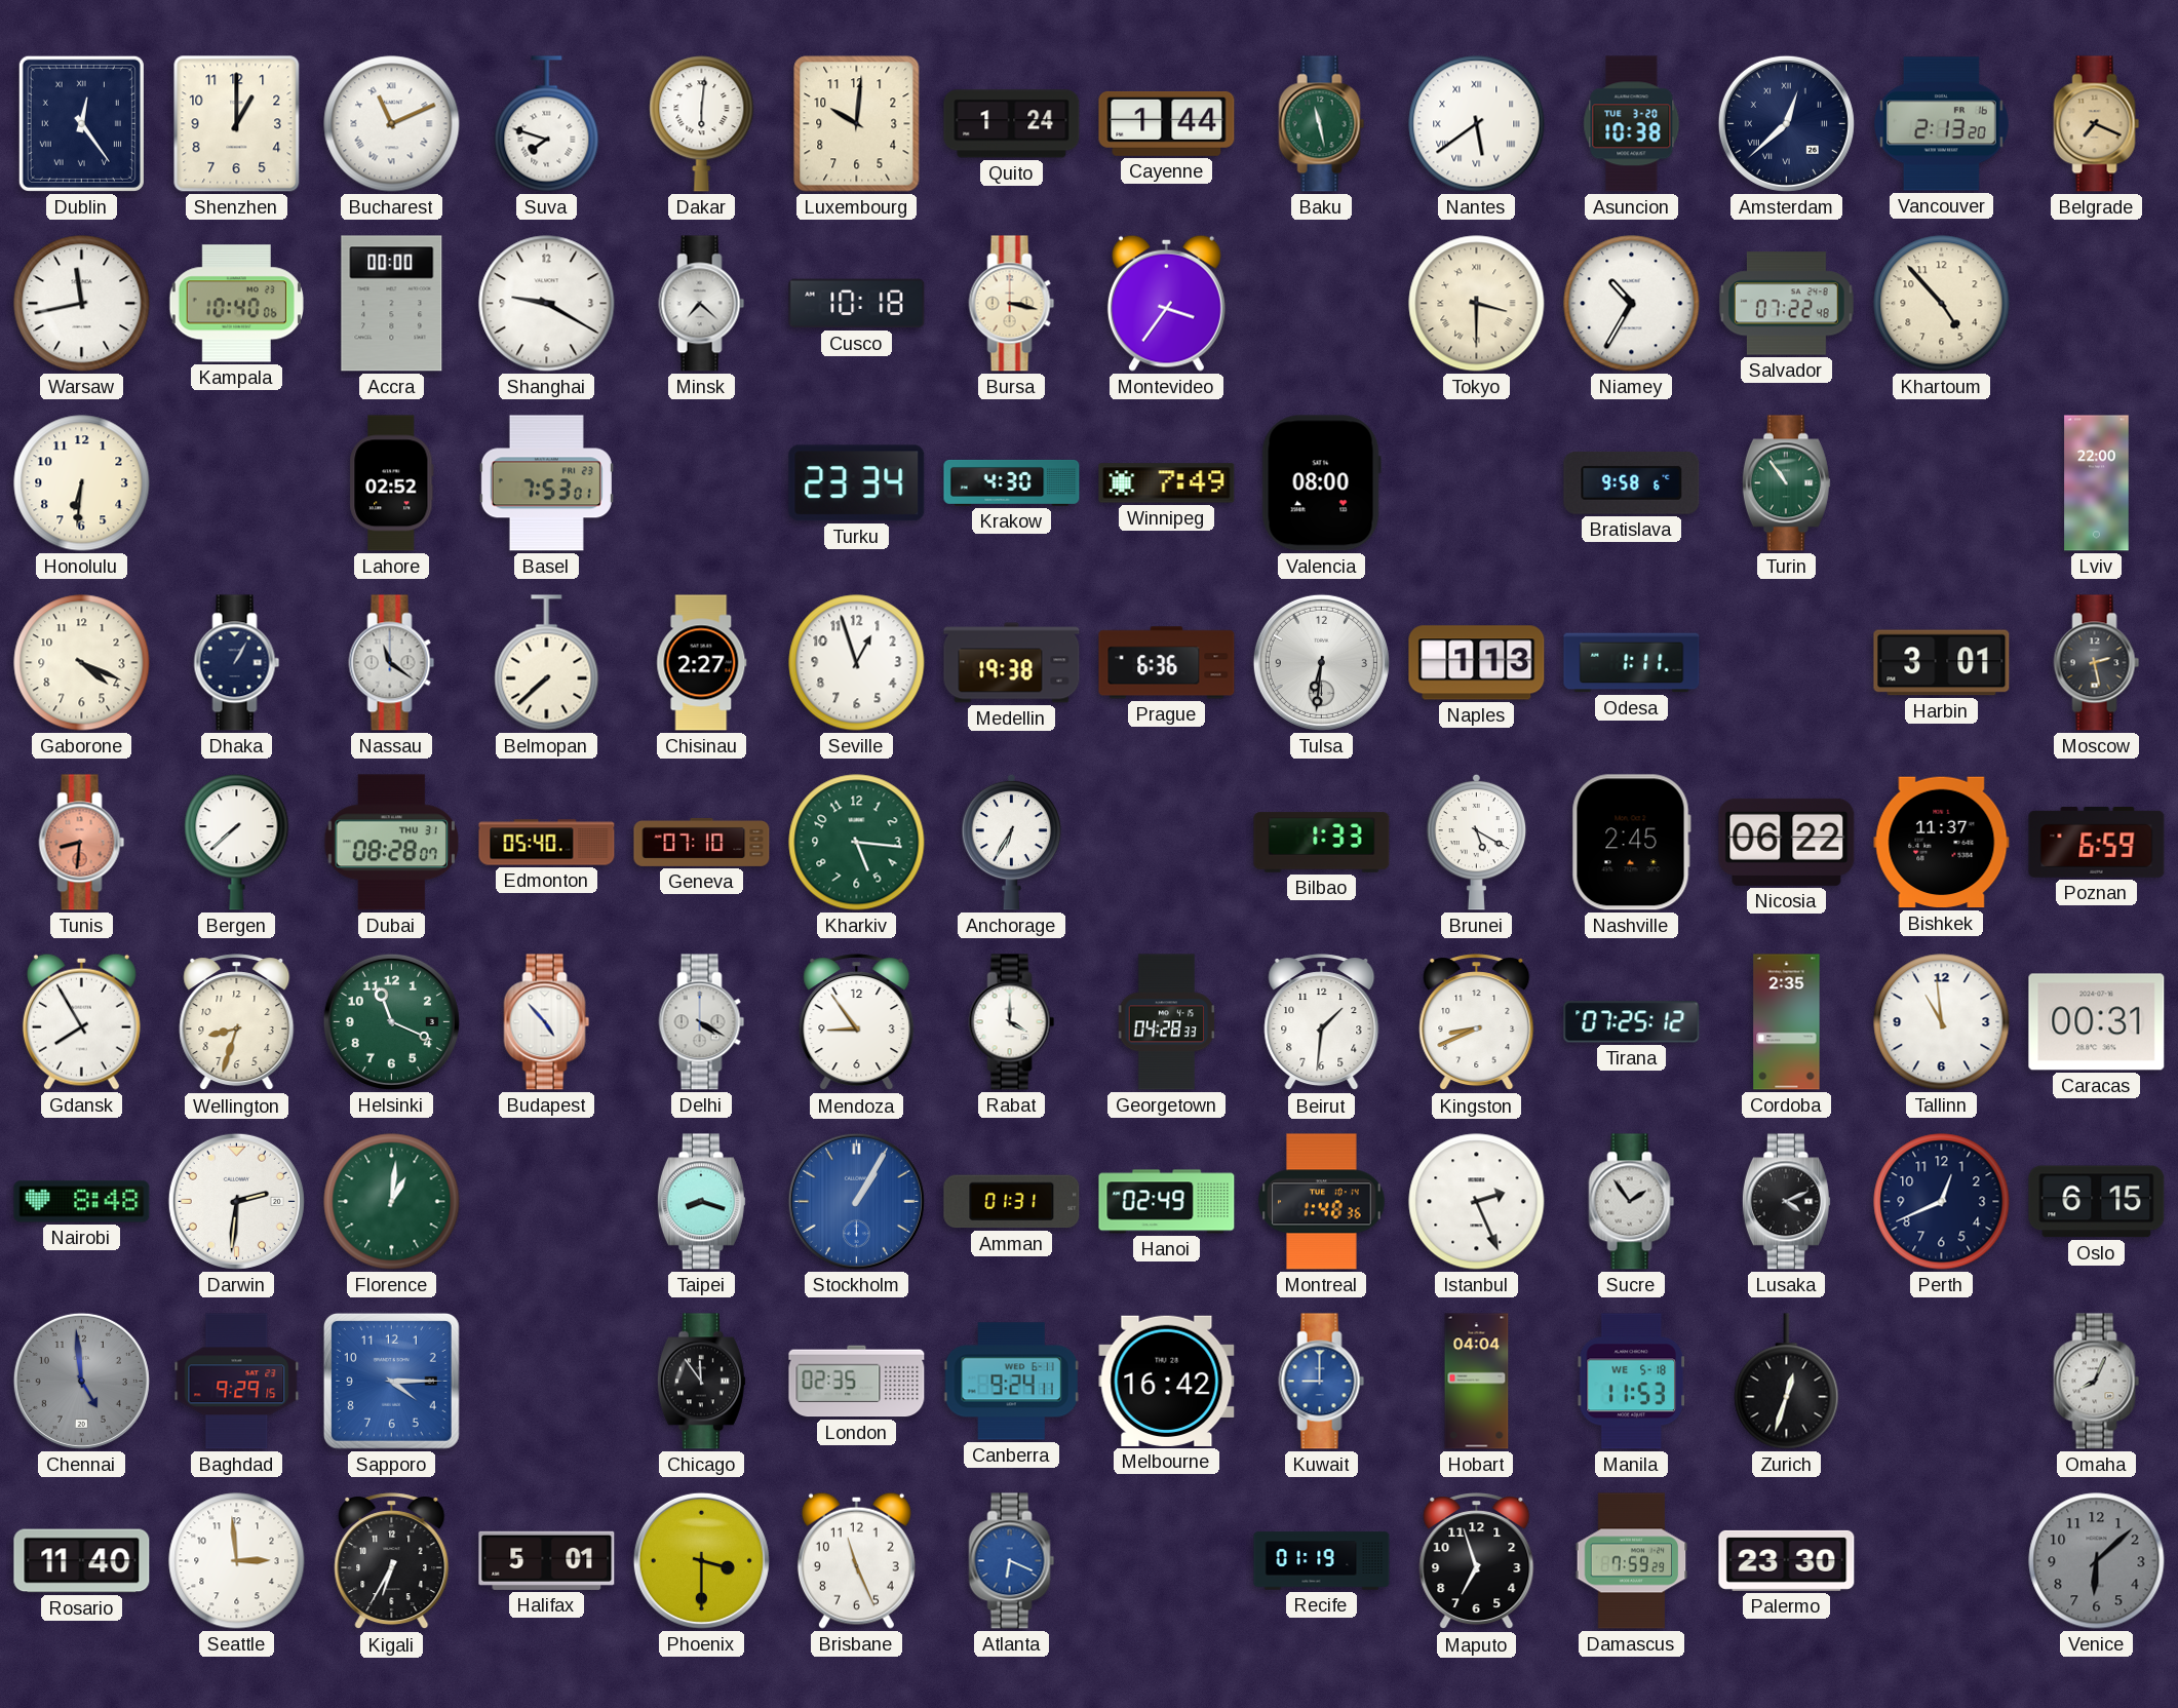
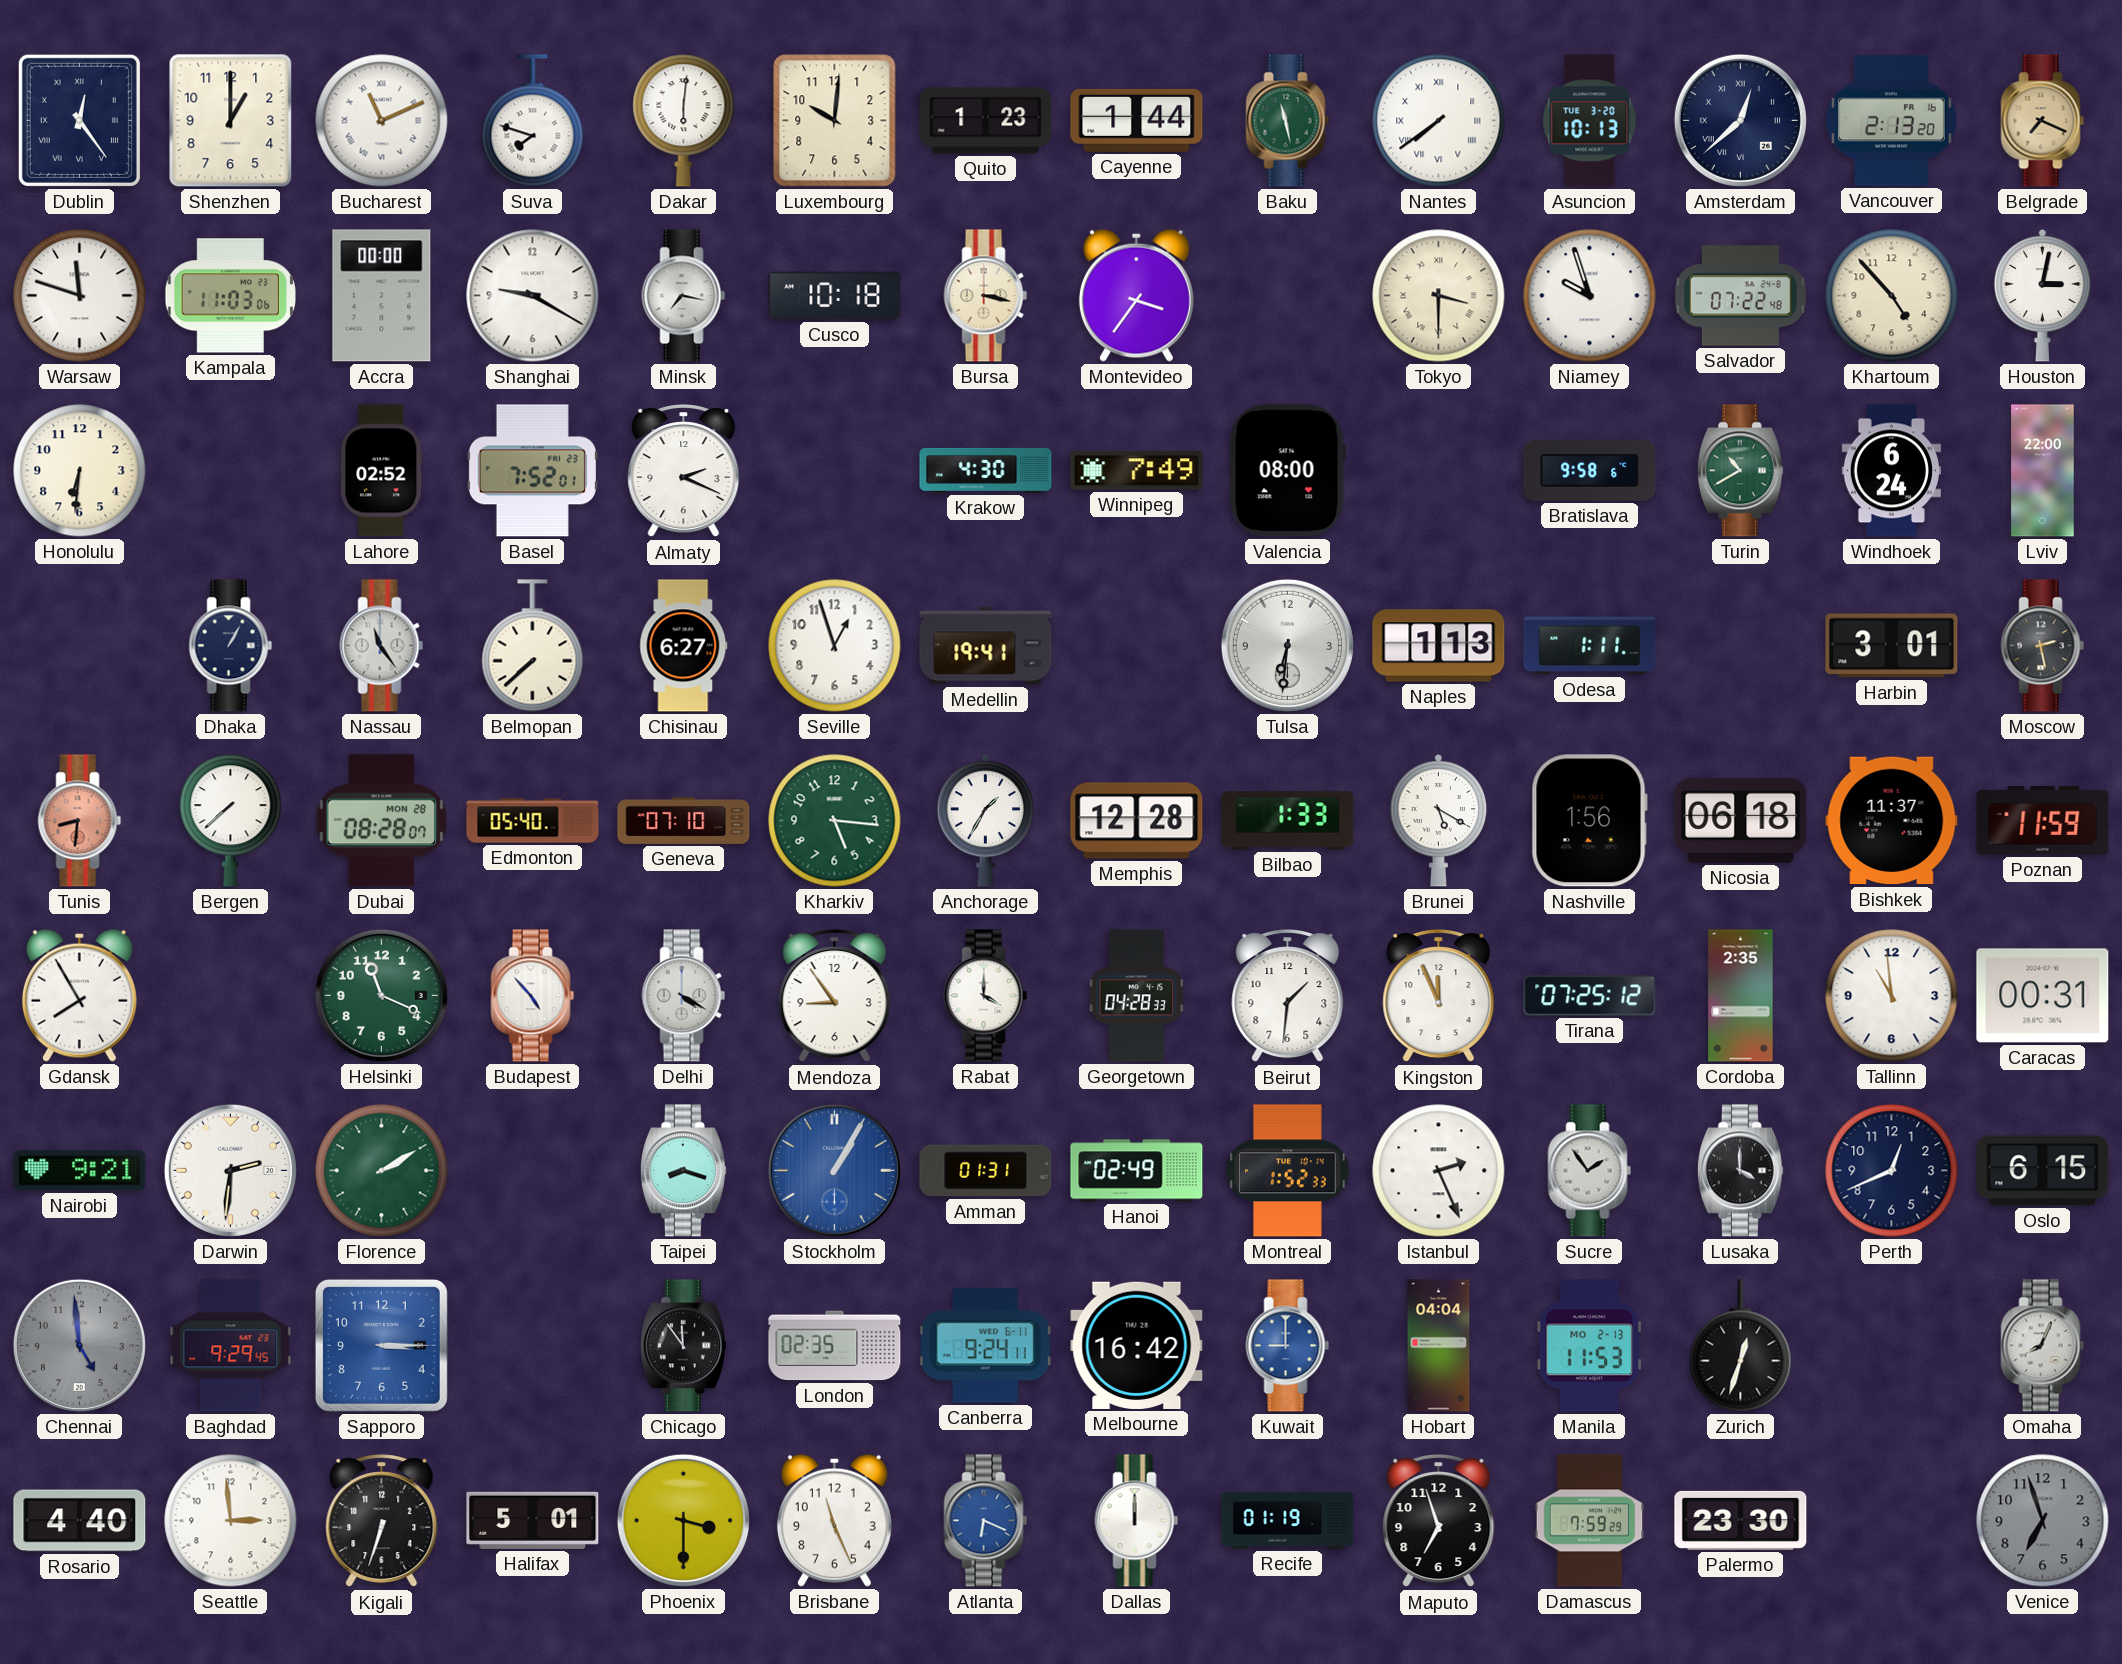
Quito: 1:24 -> 1:23
Nantes: 5:39 -> 7:39
Asuncion: 10:38 -> 10:13
Warsaw: 11:43 -> 11:48
Kampala: 10:40 -> 11:03
Minsk: 7:22 -> 7:17
Niamey: 10:35 -> 9:57
Houston: none -> 3:02
Basel: 7:53 -> 7:52
Almaty: none -> 2:19
Turku: 23:34 -> none
Turin: 10:54 -> 10:40
Windhoek: none -> 6:24
Gaborone: 4:19 -> none
Nassau: 11:21 -> 11:24
Chisinau: 2:27 -> 6:27
Medellin: 19:38 -> 19:41
Prague: 6:36 -> none
Dubai date: THU 31 -> MON 28
Anchorage: 6:35 -> 1:35
Memphis: none -> 12:28
Nashville: 2:45 -> 1:56
Nicosia: 06:22 -> 06:18
Poznan: 6:59 -> 11:59
Wellington: 8:33 -> none
Kingston: 8:41 -> 11:56
Nairobi: 8:48 -> 9:21
Florence: 1:01 -> 2:10
Montreal: 1:48 -> 1:52
Lusaka: 4:11 -> 4:00
Baghdad: 9:29:15 -> 9:29:45
Sapporo: 4:15 -> 3:15
Manila date: WE 5-18 -> MO 2-13
Rosario: 11:40 -> 4:40
Kigali: 6:35 -> 6:33
Dallas: none -> 12:00
Venice: 6:08 -> 6:57
